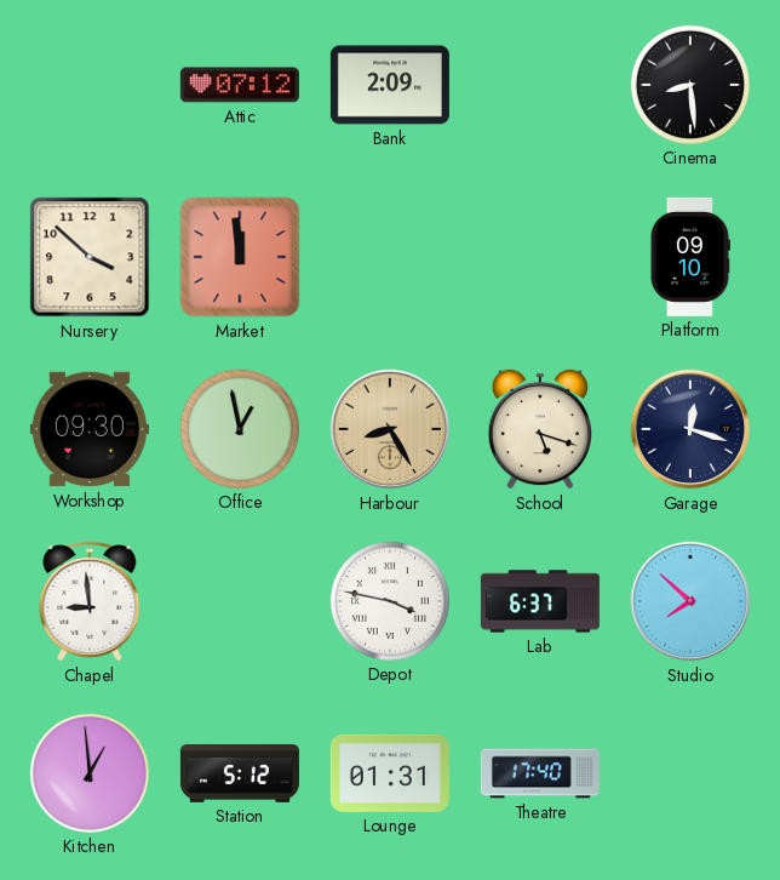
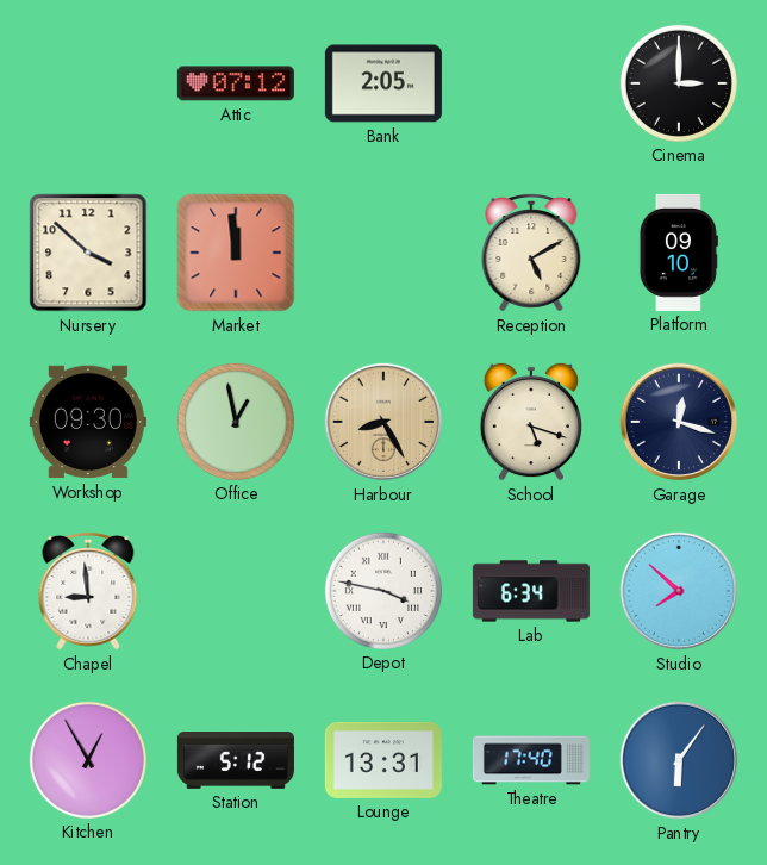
Bank: 2:09 -> 2:05
Cinema: 8:29 -> 3:00
Reception: none -> 5:10
Lab: 6:37 -> 6:34
Kitchen: 12:59 -> 12:55
Lounge: 01:31 -> 13:31
Pantry: none -> 6:06
